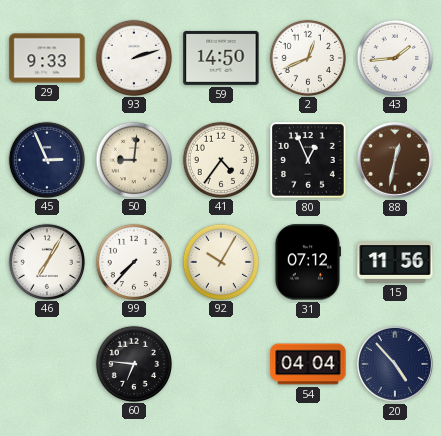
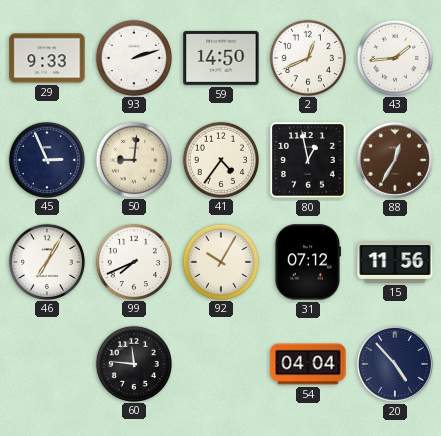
80: 12:56 -> 12:58
88: 12:32 -> 12:35
99: 7:37 -> 7:41
60: 6:46 -> 11:46
